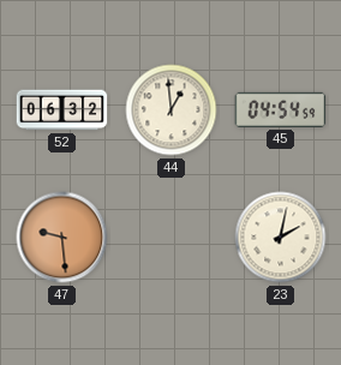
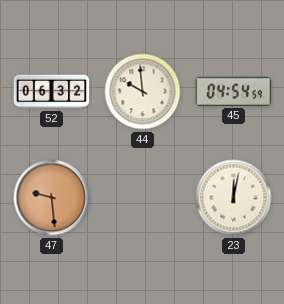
44: 12:59 -> 9:59
23: 2:02 -> 12:02
